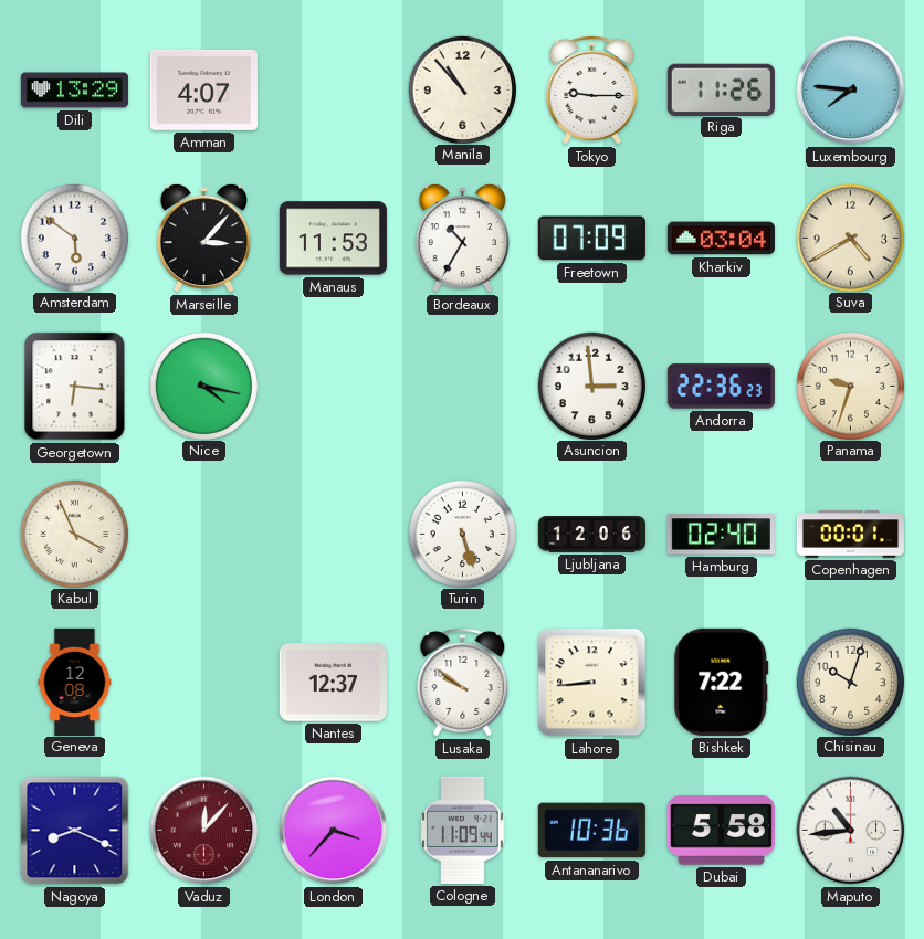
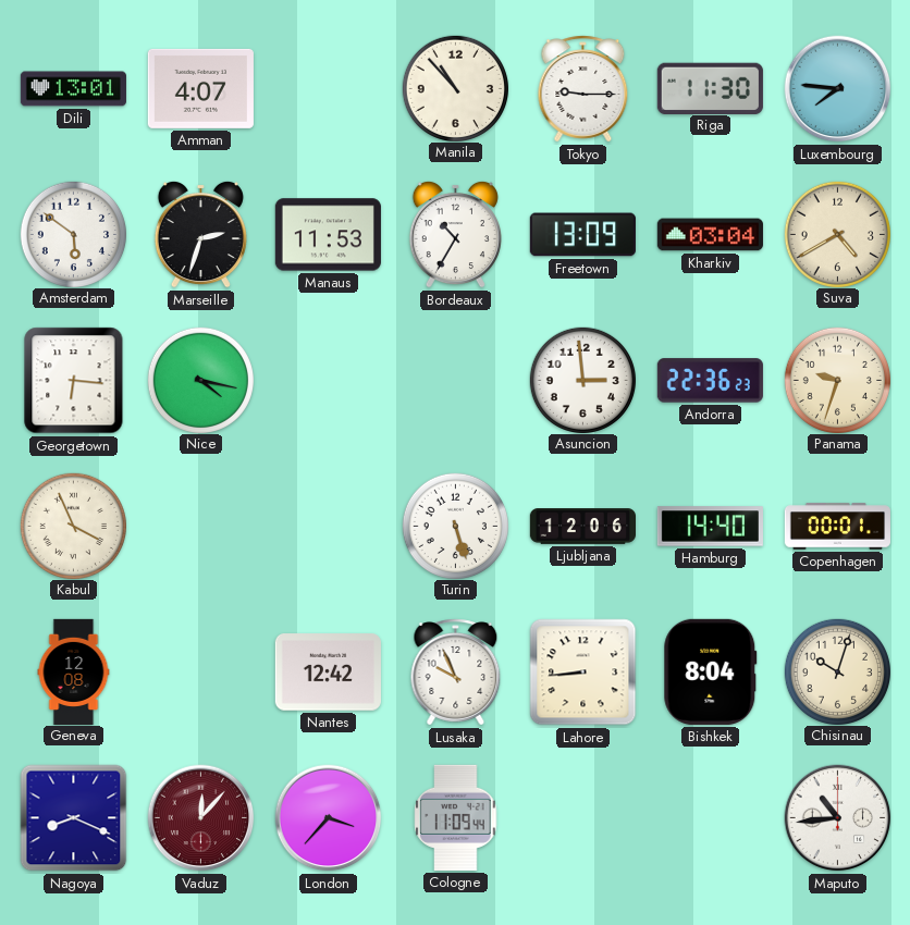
Dili: 13:29 -> 13:01
Riga: 11:26 -> 11:30
Marseille: 3:07 -> 2:33
Freetown: 07:09 -> 13:09
Hamburg: 02:40 -> 14:40
Nantes: 12:37 -> 12:42
Lusaka: 9:51 -> 9:56
Bishkek: 7:22 -> 8:04
Antananarivo: 10:36 -> none
Dubai: 5:58 -> none
